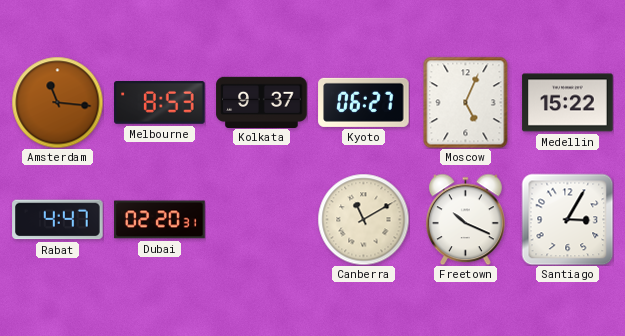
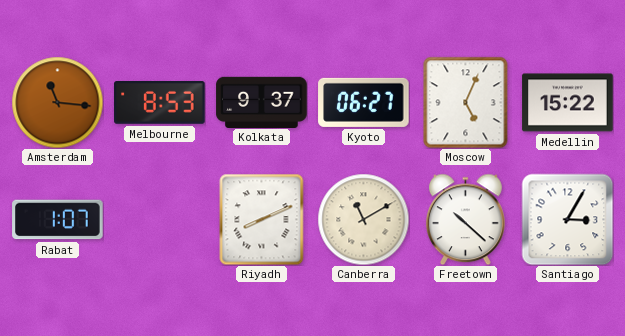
Rabat: 4:47 -> 1:07
Dubai: 02:20 -> none
Riyadh: none -> 8:11
Freetown: 10:19 -> 10:22
